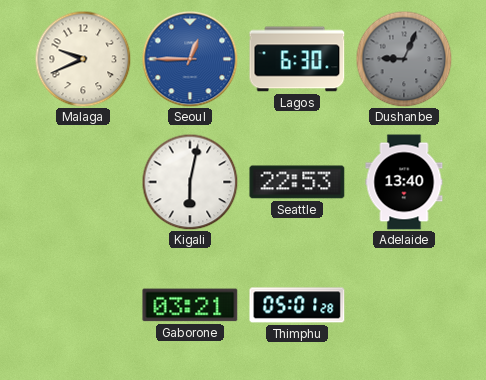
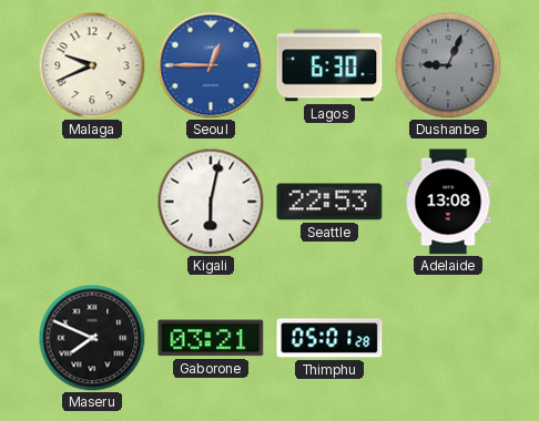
Adelaide: 13:40 -> 13:08
Maseru: none -> 7:49
